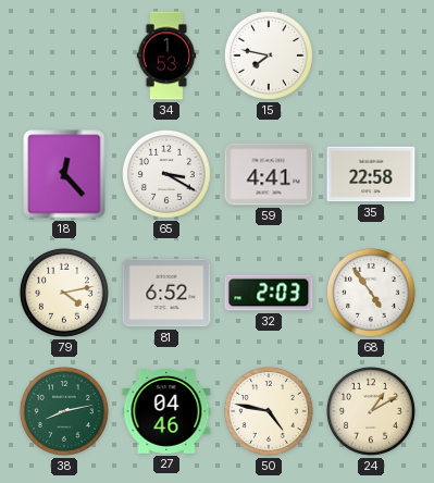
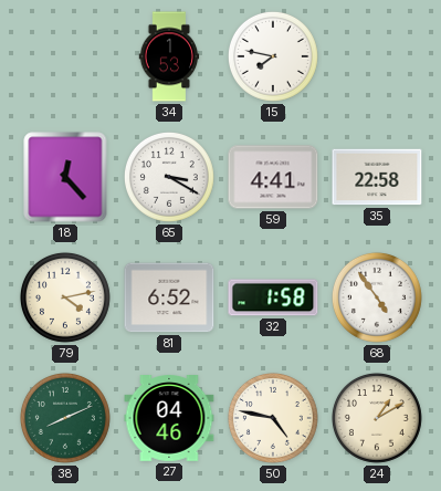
32: 2:03 -> 1:58
38: 8:13 -> 8:11
